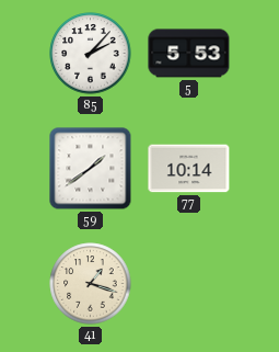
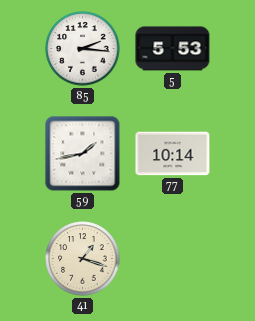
85: 2:07 -> 2:16
59: 1:39 -> 1:43
